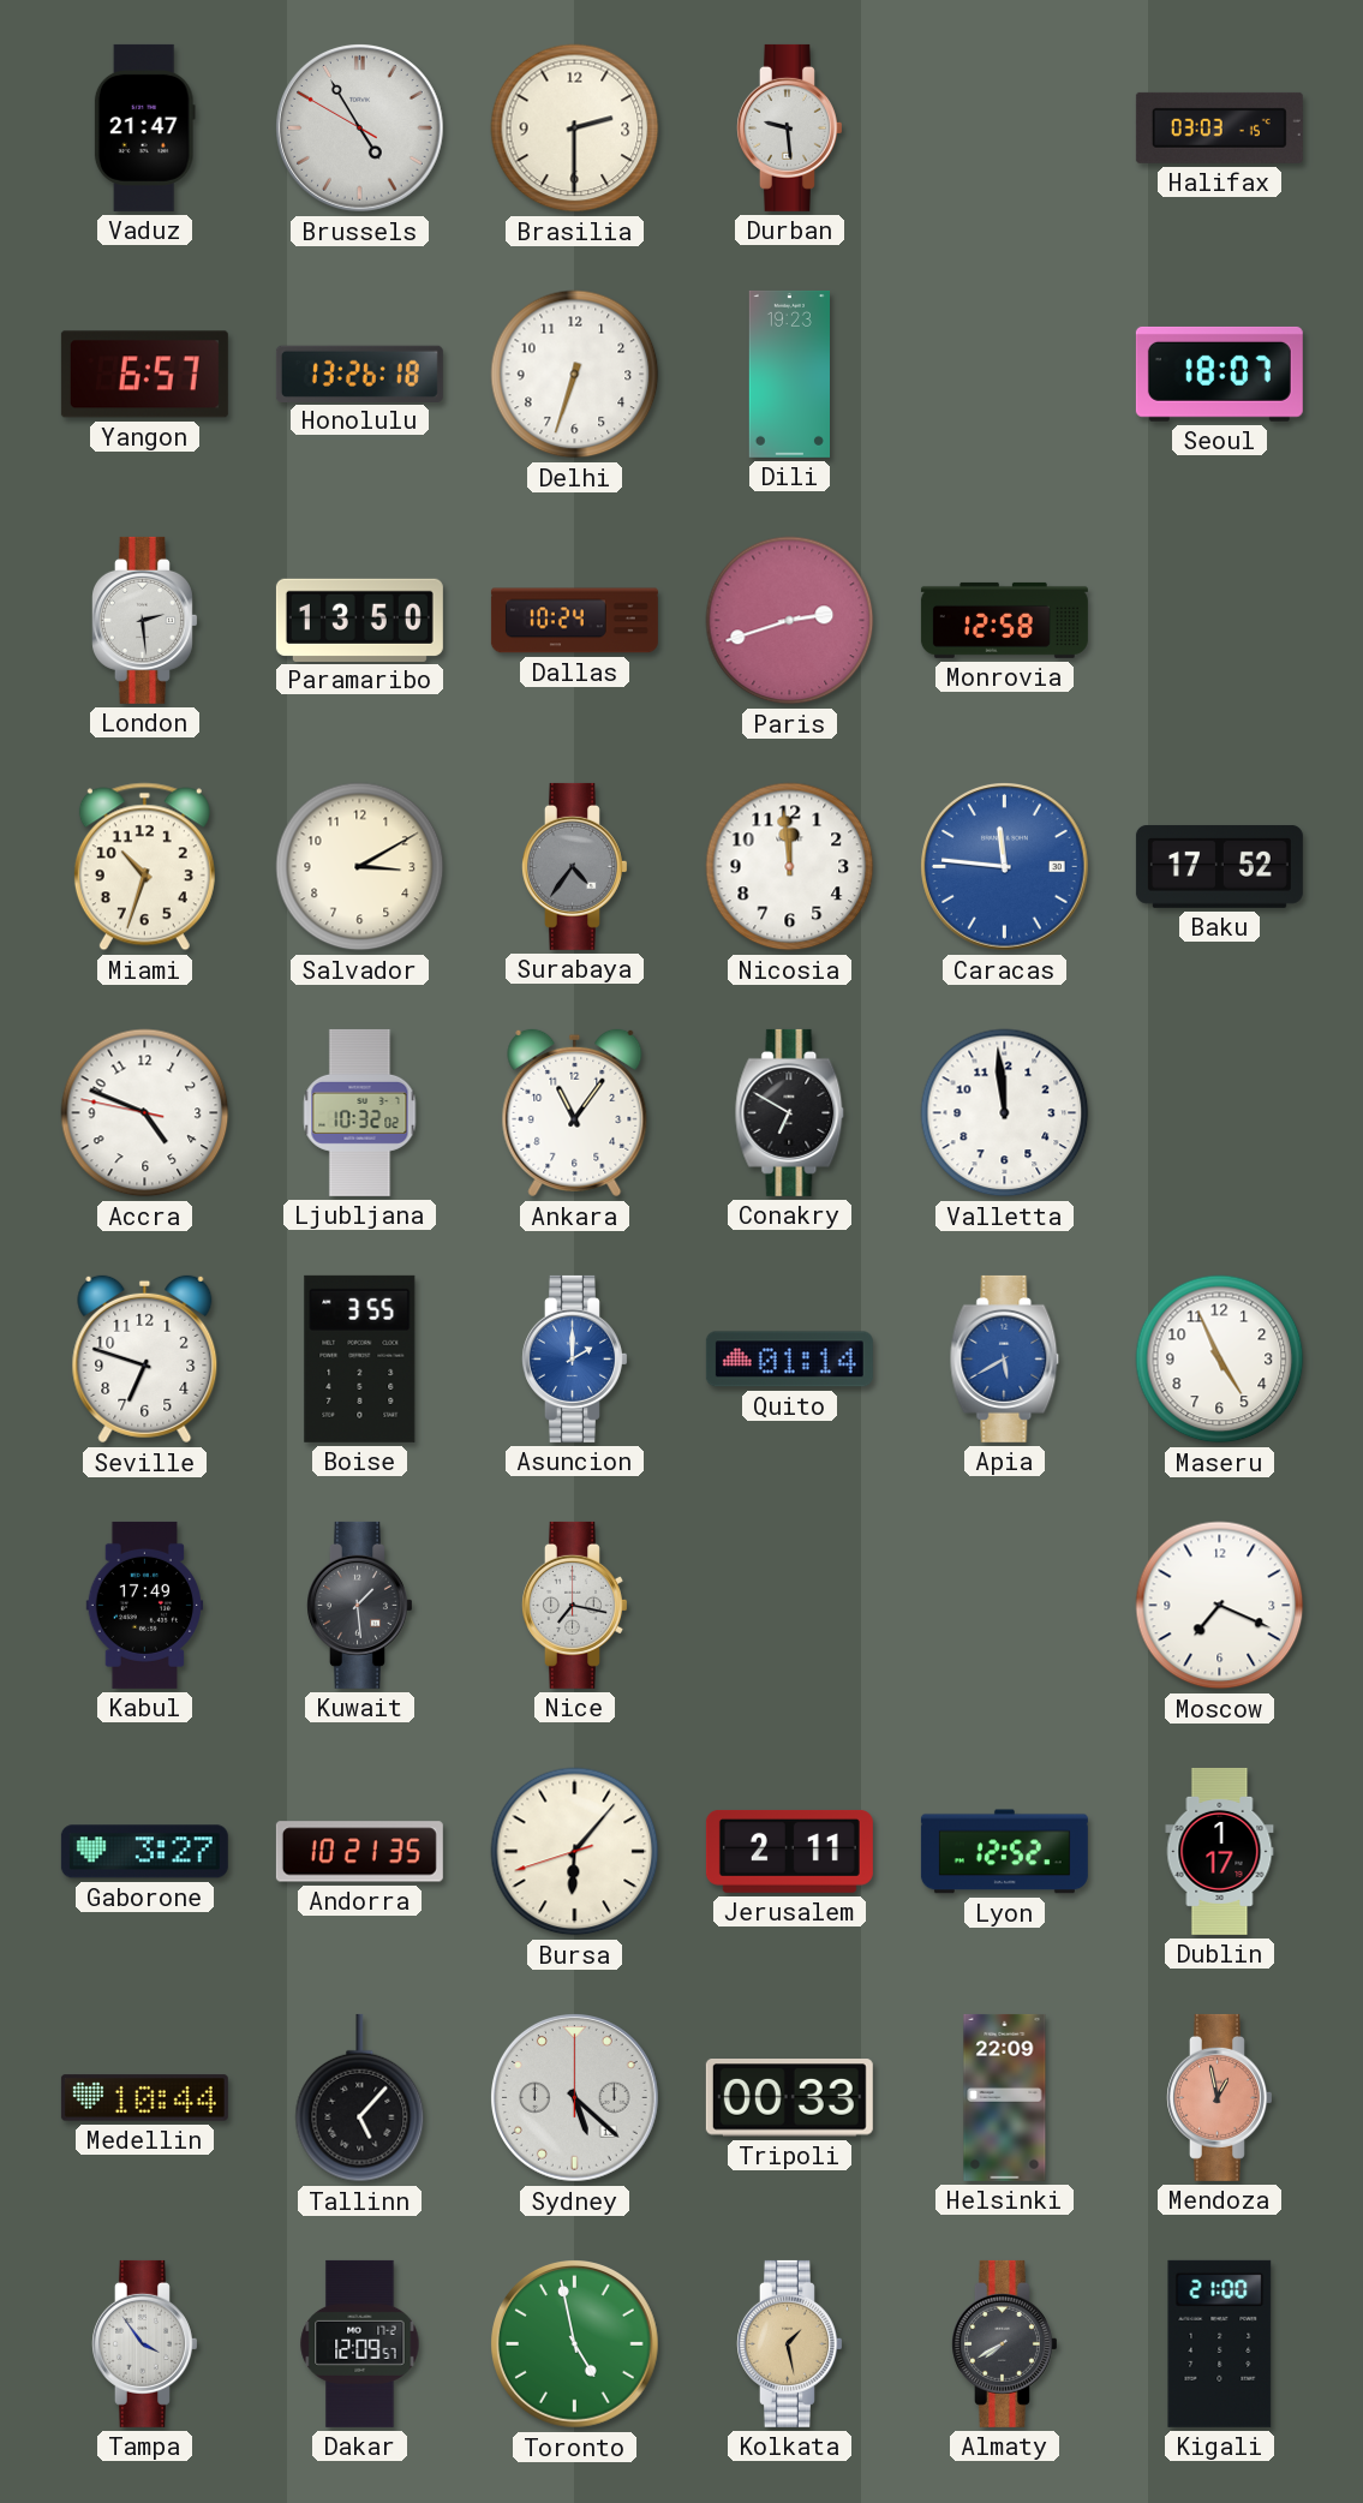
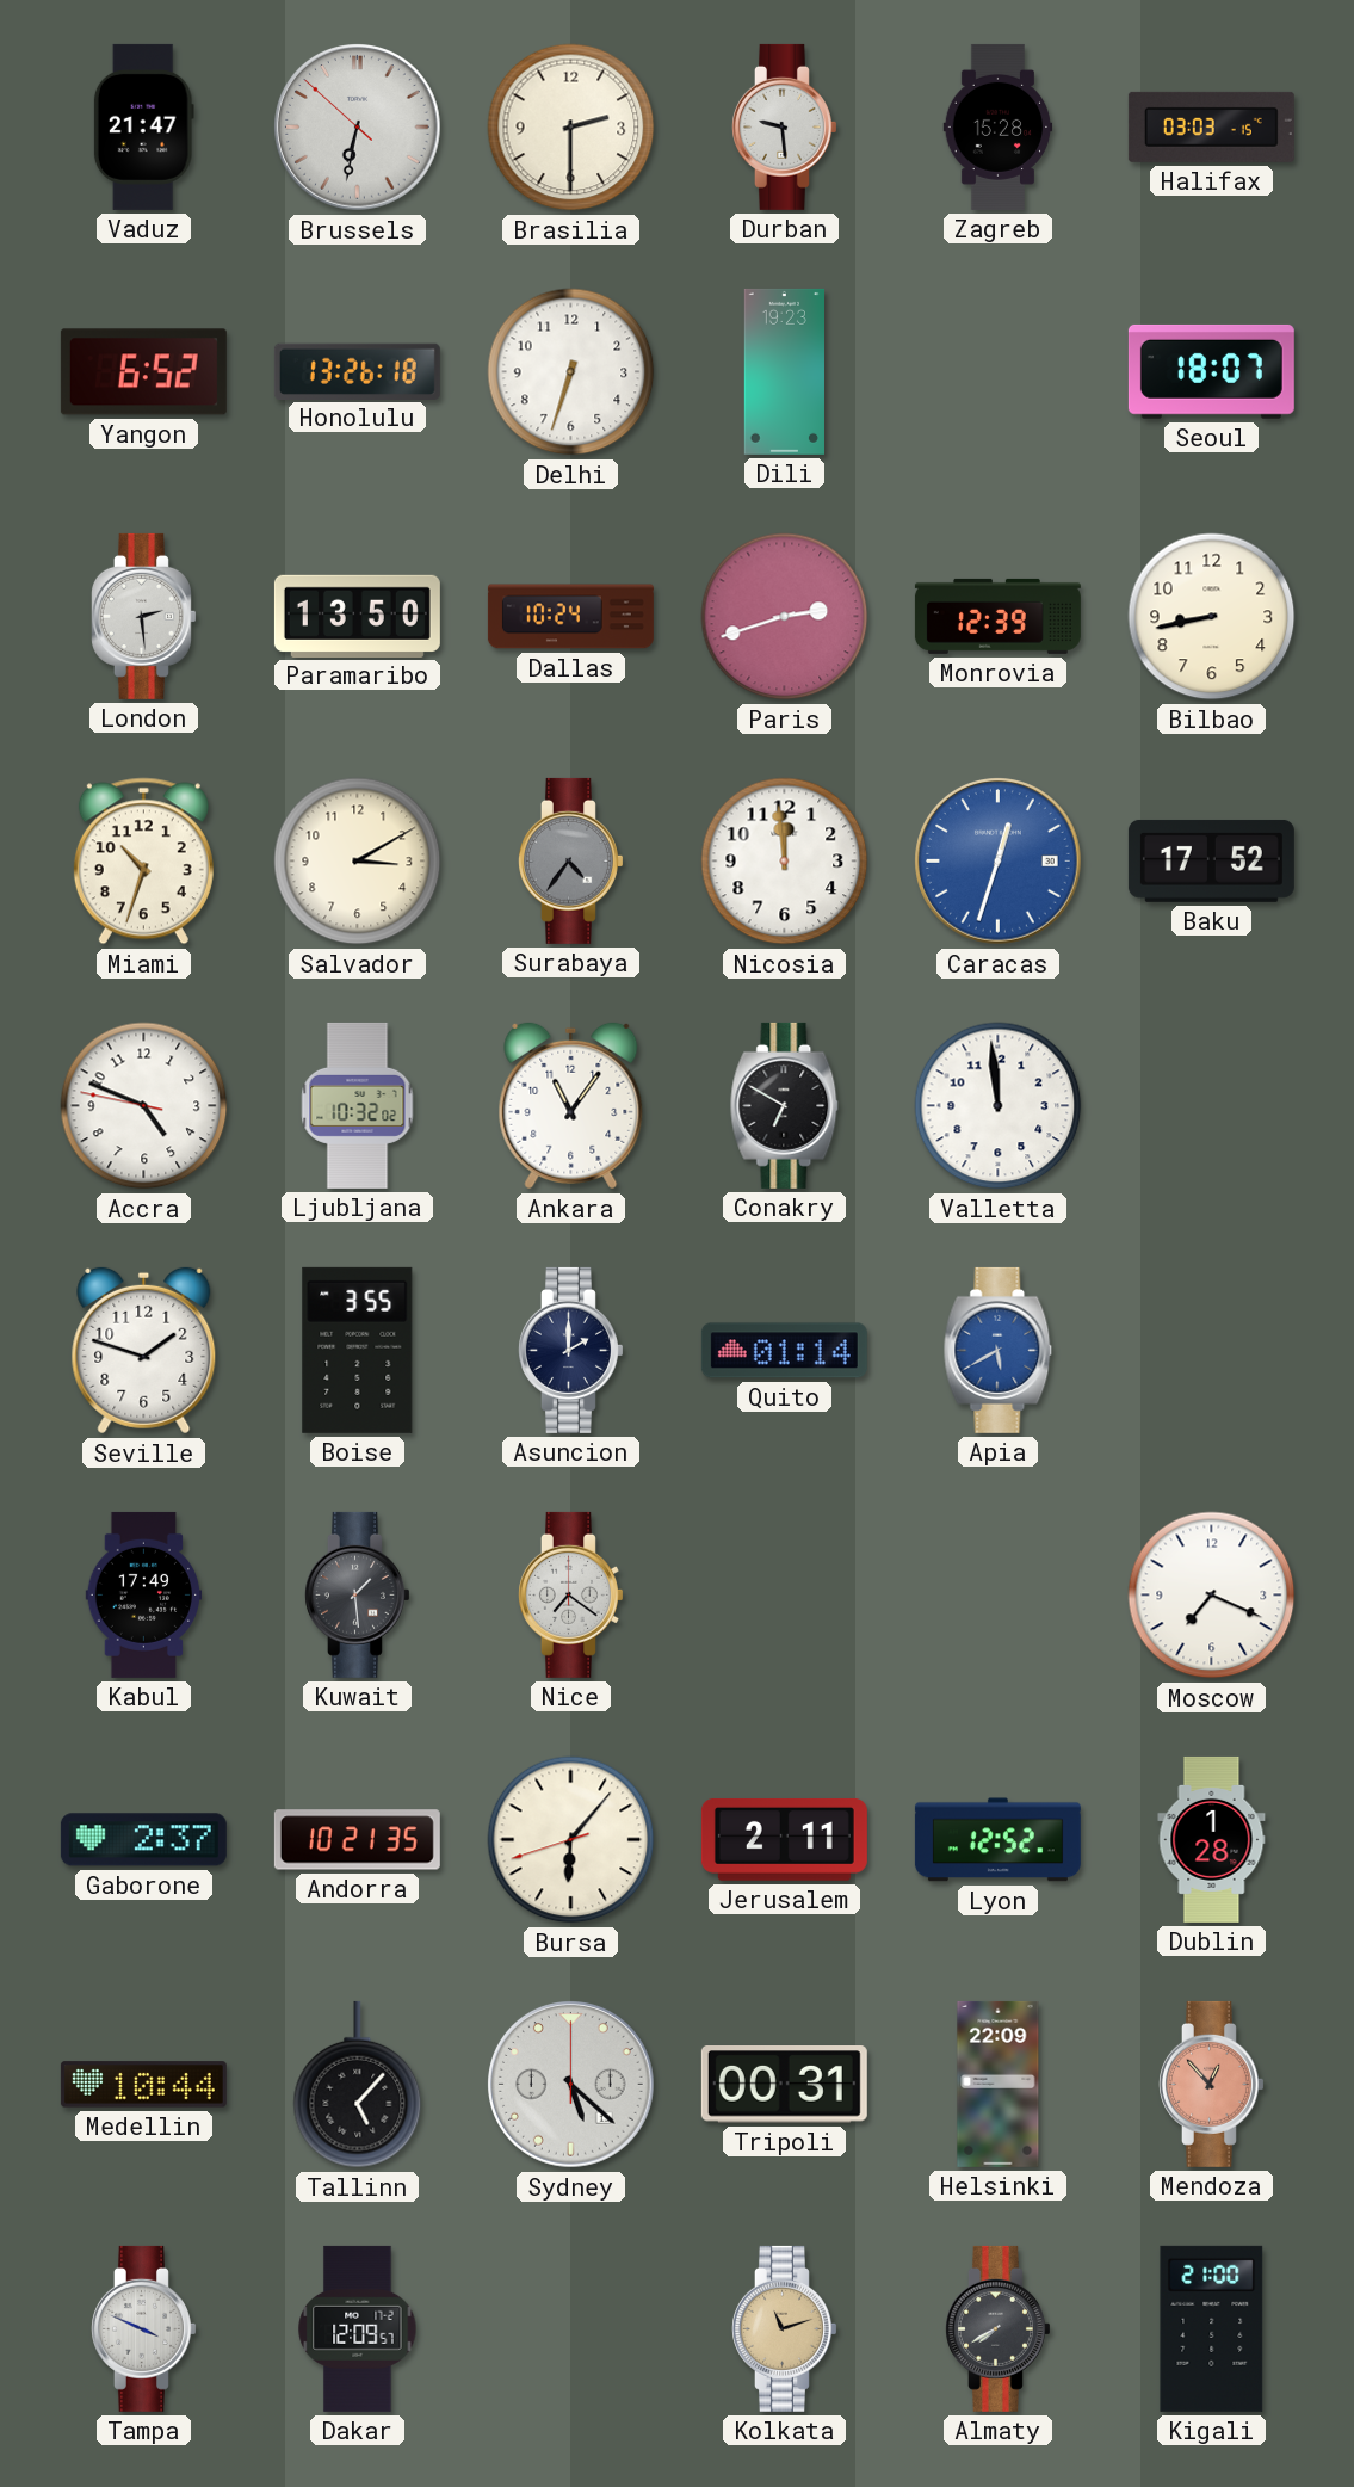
Brussels: 4:54 -> 6:31
Zagreb: none -> 15:28
Yangon: 6:57 -> 6:52
Monrovia: 12:58 -> 12:39
Bilbao: none -> 8:43
Caracas: 11:46 -> 12:33
Seville: 6:48 -> 1:48
Asuncion dial: blue -> navy
Maseru: 4:56 -> none
Nice: 7:17 -> 7:21
Gaborone: 3:27 -> 2:37
Dublin: 1:17 -> 1:28
Tripoli: 00:33 -> 00:31
Mendoza: 12:58 -> 12:53
Tampa: 3:54 -> 3:49
Toronto: 4:58 -> none
Kolkata: 1:28 -> 11:12
